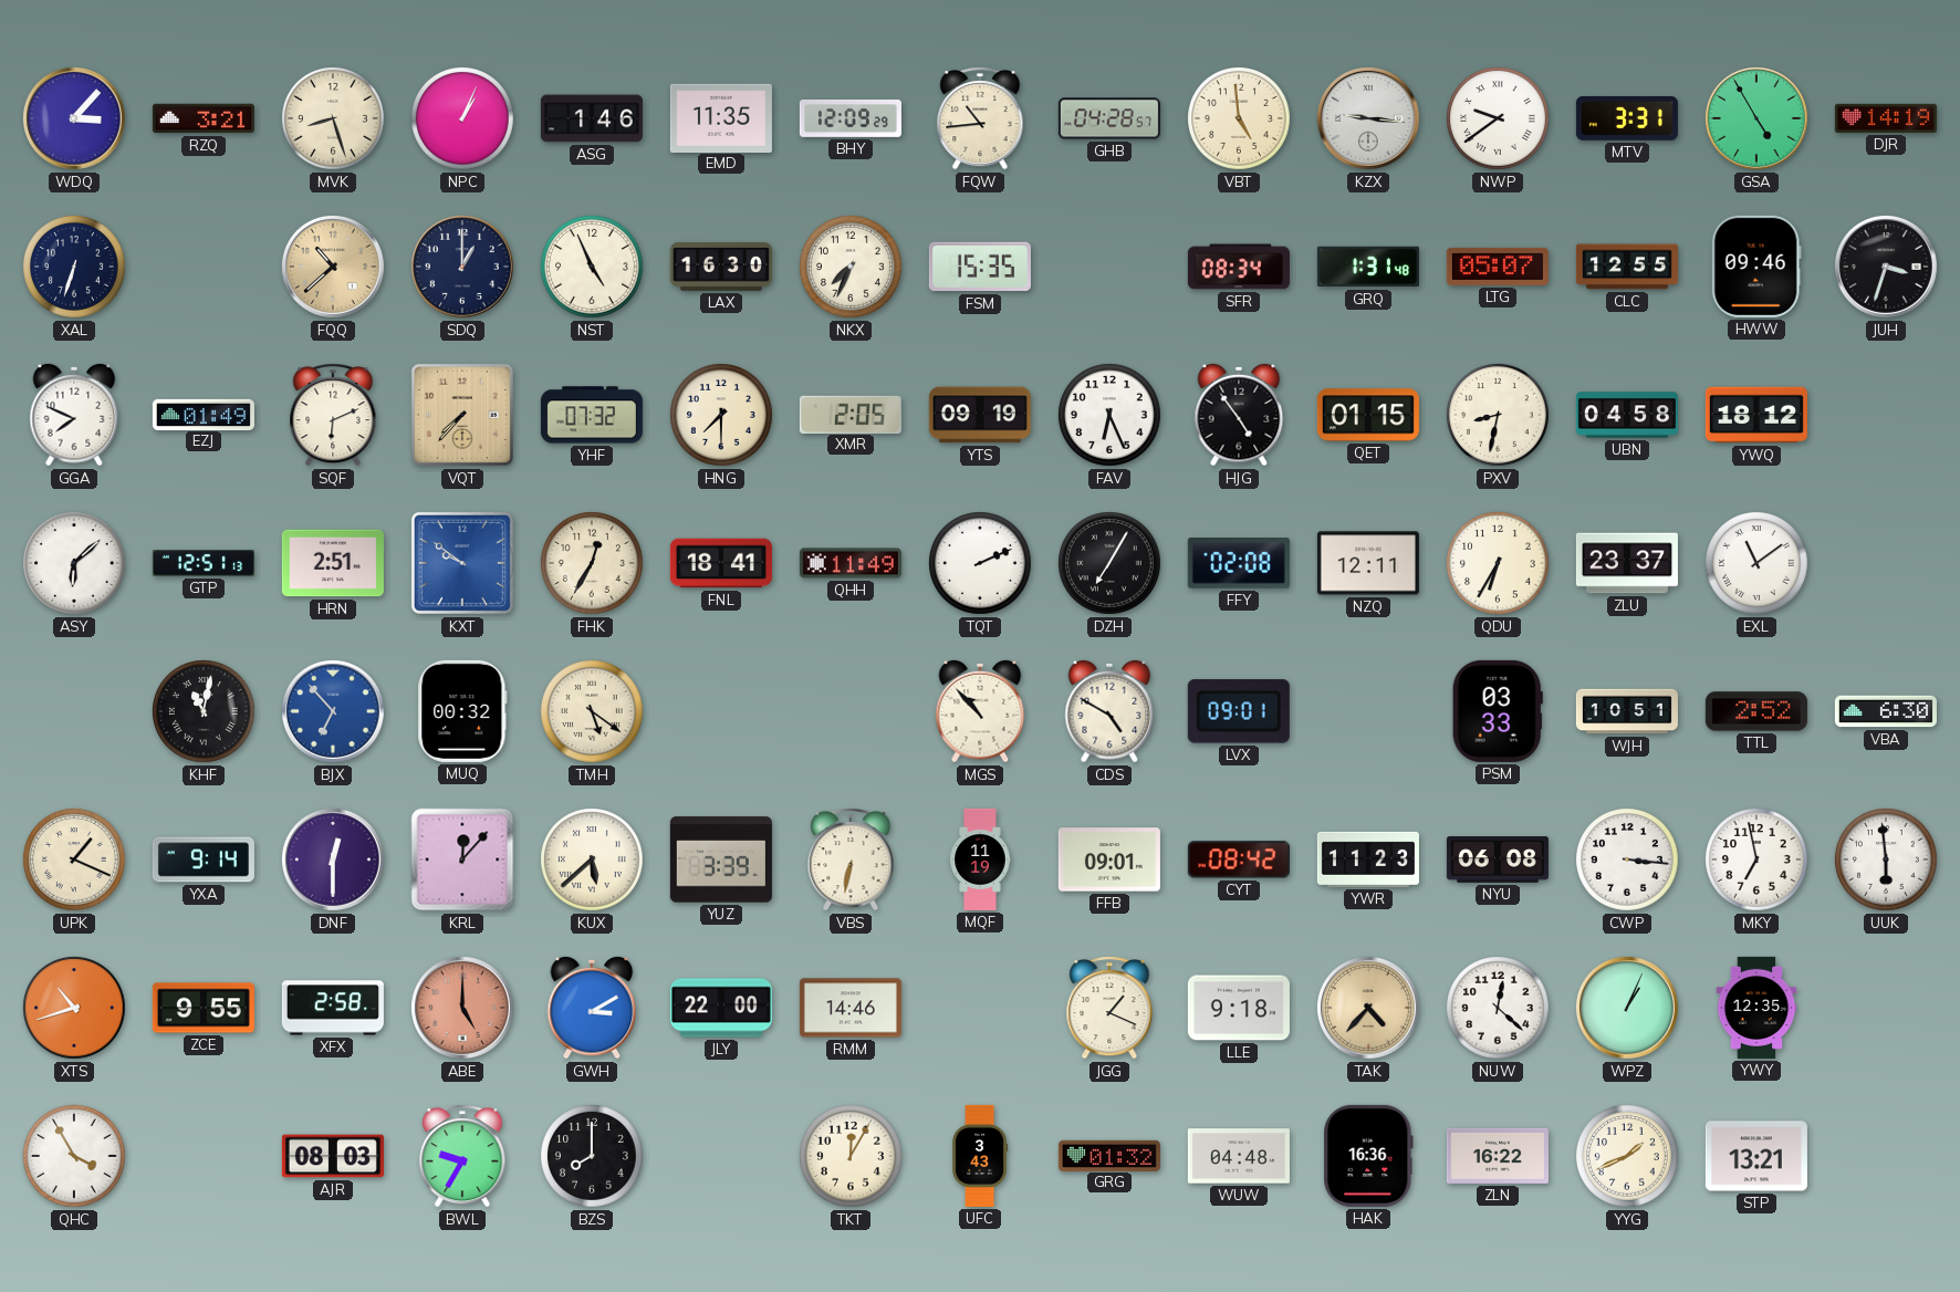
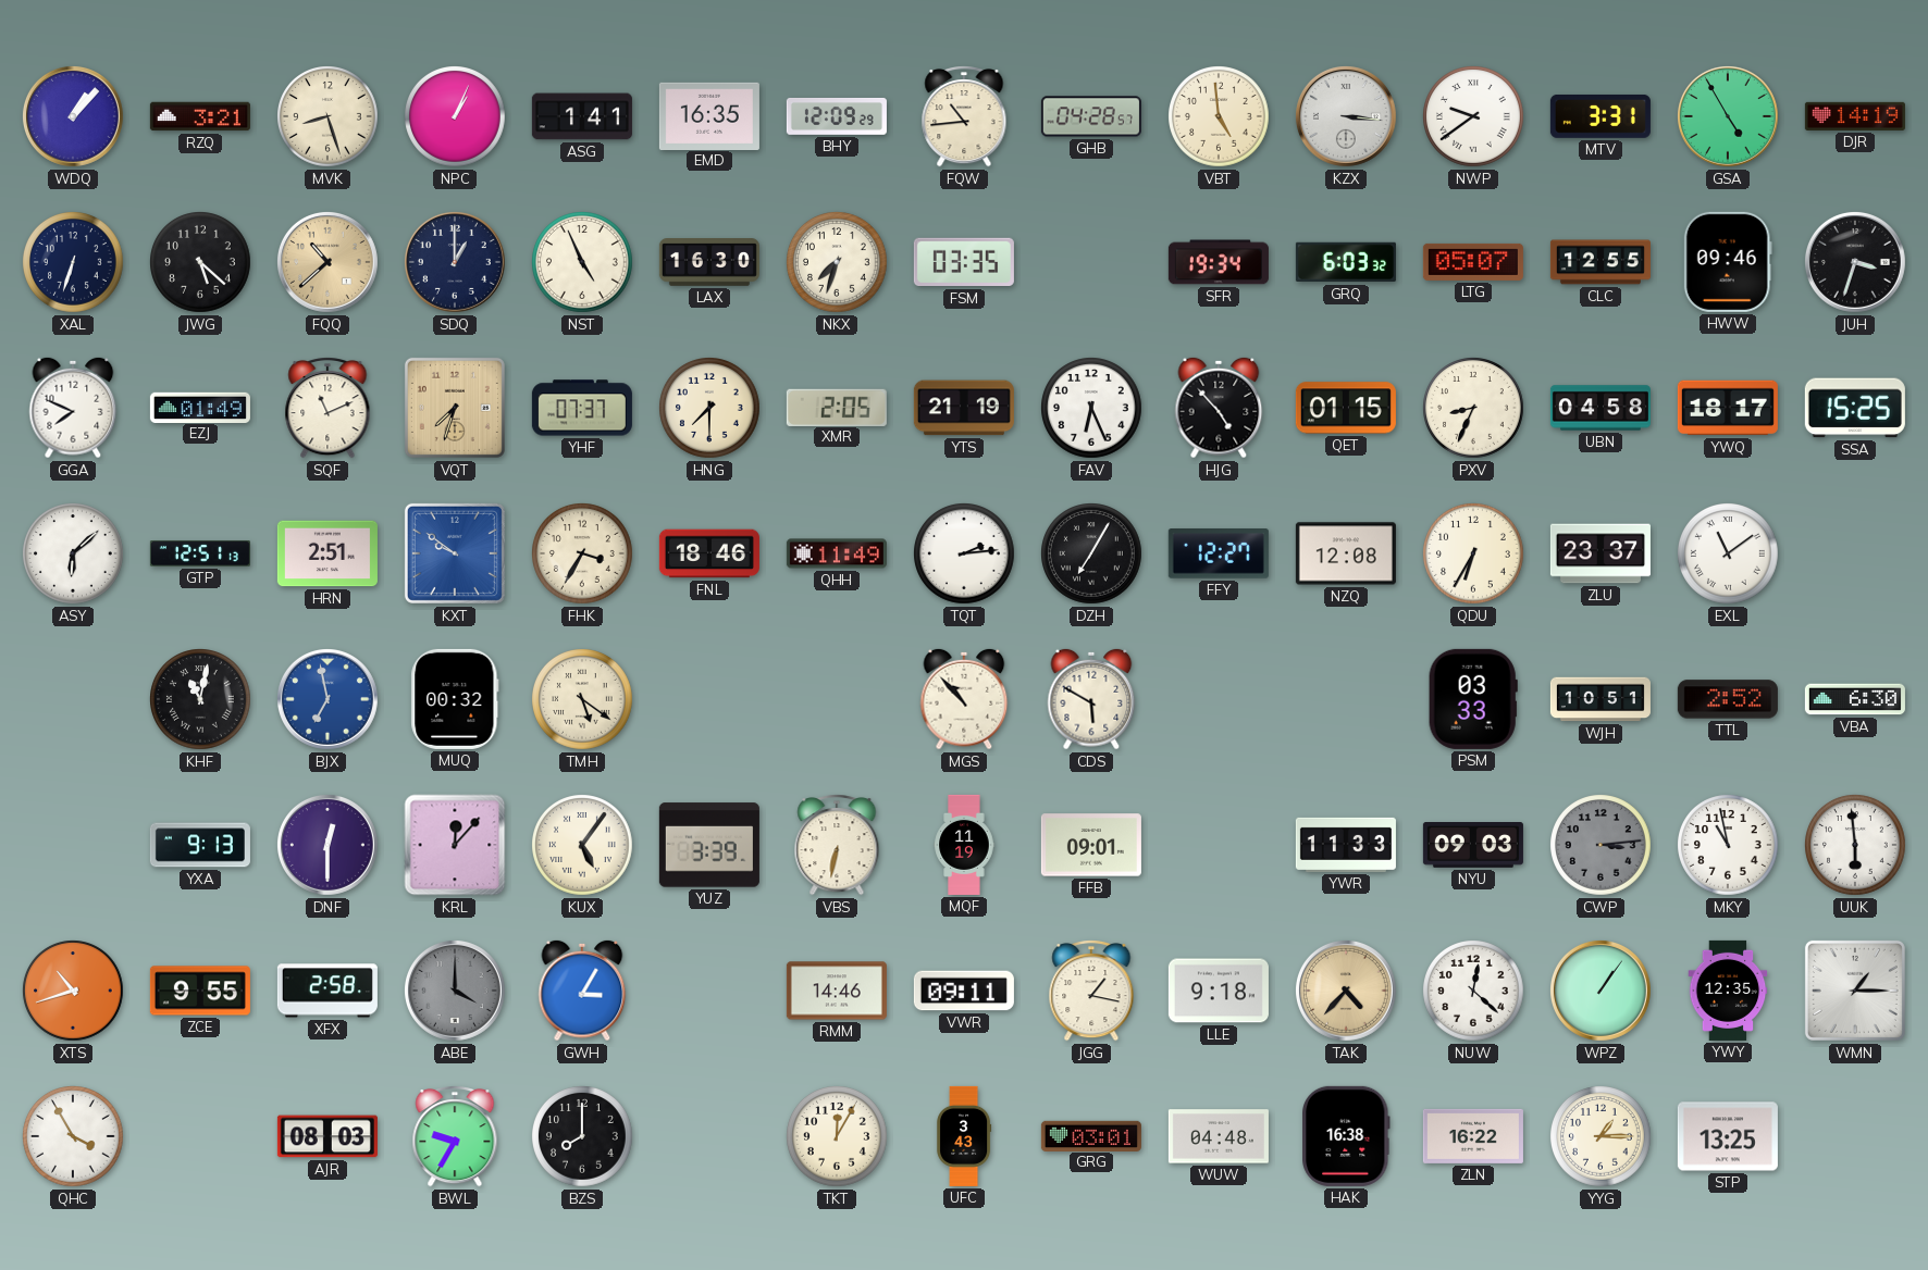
WDQ: 3:07 -> 1:07
ASG: 1:46 -> 1:41
EMD: 11:35 -> 16:35
KZX: 9:16 -> 3:16
JWG: none -> 5:22
NKX: 7:34 -> 7:33
FSM: 15:35 -> 03:35
SFR: 08:34 -> 19:34
GRQ: 1:31 -> 6:03
SQF: 6:11 -> 11:11
VQT: 7:37 -> 7:33
YHF: 07:32 -> 07:37
YTS: 09:19 -> 21:19
HJG: 4:54 -> 4:53
PXV: 8:32 -> 8:34
YWQ: 18:12 -> 18:17
SSA: none -> 15:25
FHK: 12:35 -> 3:35
FNL: 18:41 -> 18:46
TQT: 2:11 -> 2:14
FFY: 02:08 -> 12:27
NZQ: 12:11 -> 12:08
BJX: 6:53 -> 6:58
CDS: 4:50 -> 5:50
LVX: 09:01 -> none
UPK: 1:19 -> none
YXA: 9:14 -> 9:13
KUX: 5:38 -> 5:06
CYT: 08:42 -> none
YWR: 11:23 -> 11:33
NYU: 06:08 -> 09:03
CWP: 3:16 -> 3:14
CWP dial: white -> grey
MKY: 6:58 -> 10:58
ABE: 5:00 -> 4:00
ABE dial: salmon -> grey
GWH: 3:10 -> 3:05
JLY: 22:00 -> none
VWR: none -> 09:11
JGG: 1:19 -> 1:17
WPZ: 1:04 -> 1:06
WMN: none -> 1:15
GRG: 01:32 -> 03:01
HAK: 16:36 -> 16:38
YYG: 1:41 -> 1:15
STP: 13:21 -> 13:25
